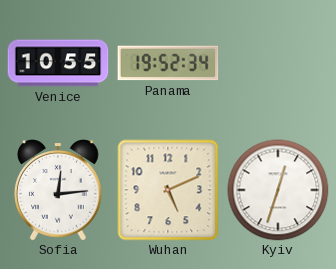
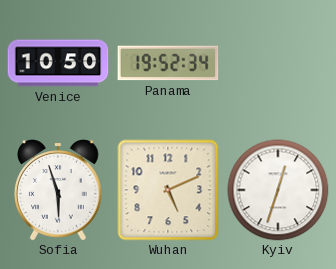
Venice: 10:55 -> 10:50
Sofia: 12:14 -> 5:57
